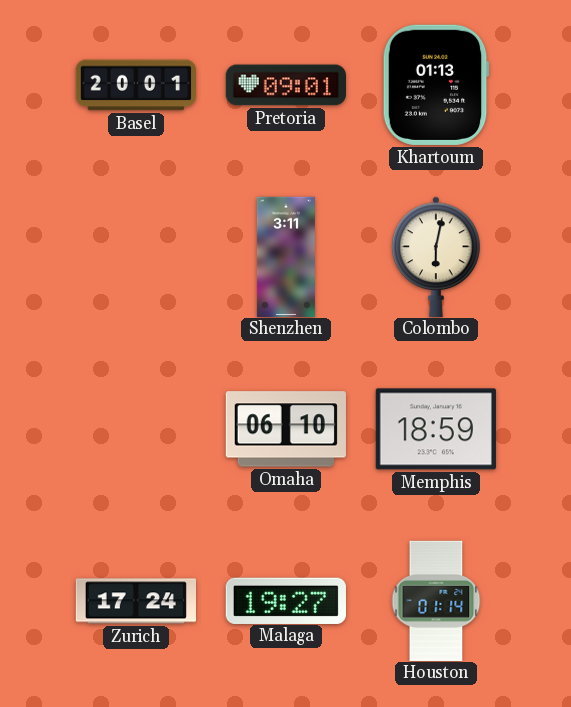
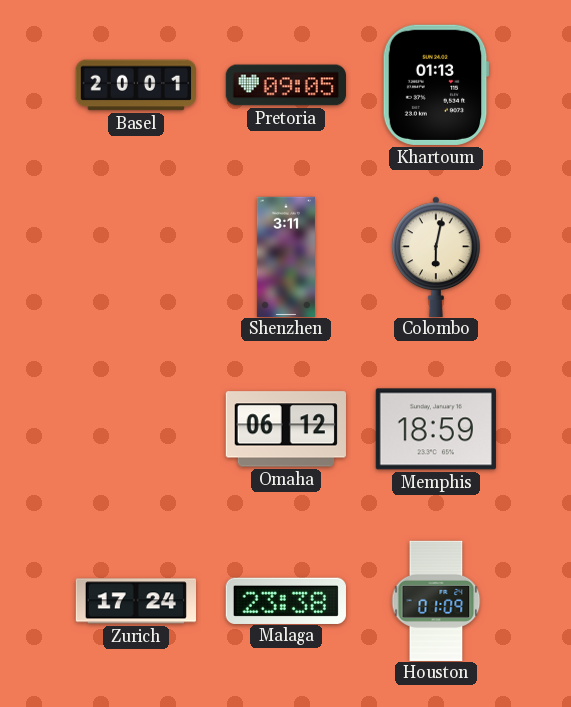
Pretoria: 09:01 -> 09:05
Omaha: 06:10 -> 06:12
Malaga: 19:27 -> 23:38
Houston: 01:14 -> 01:09
